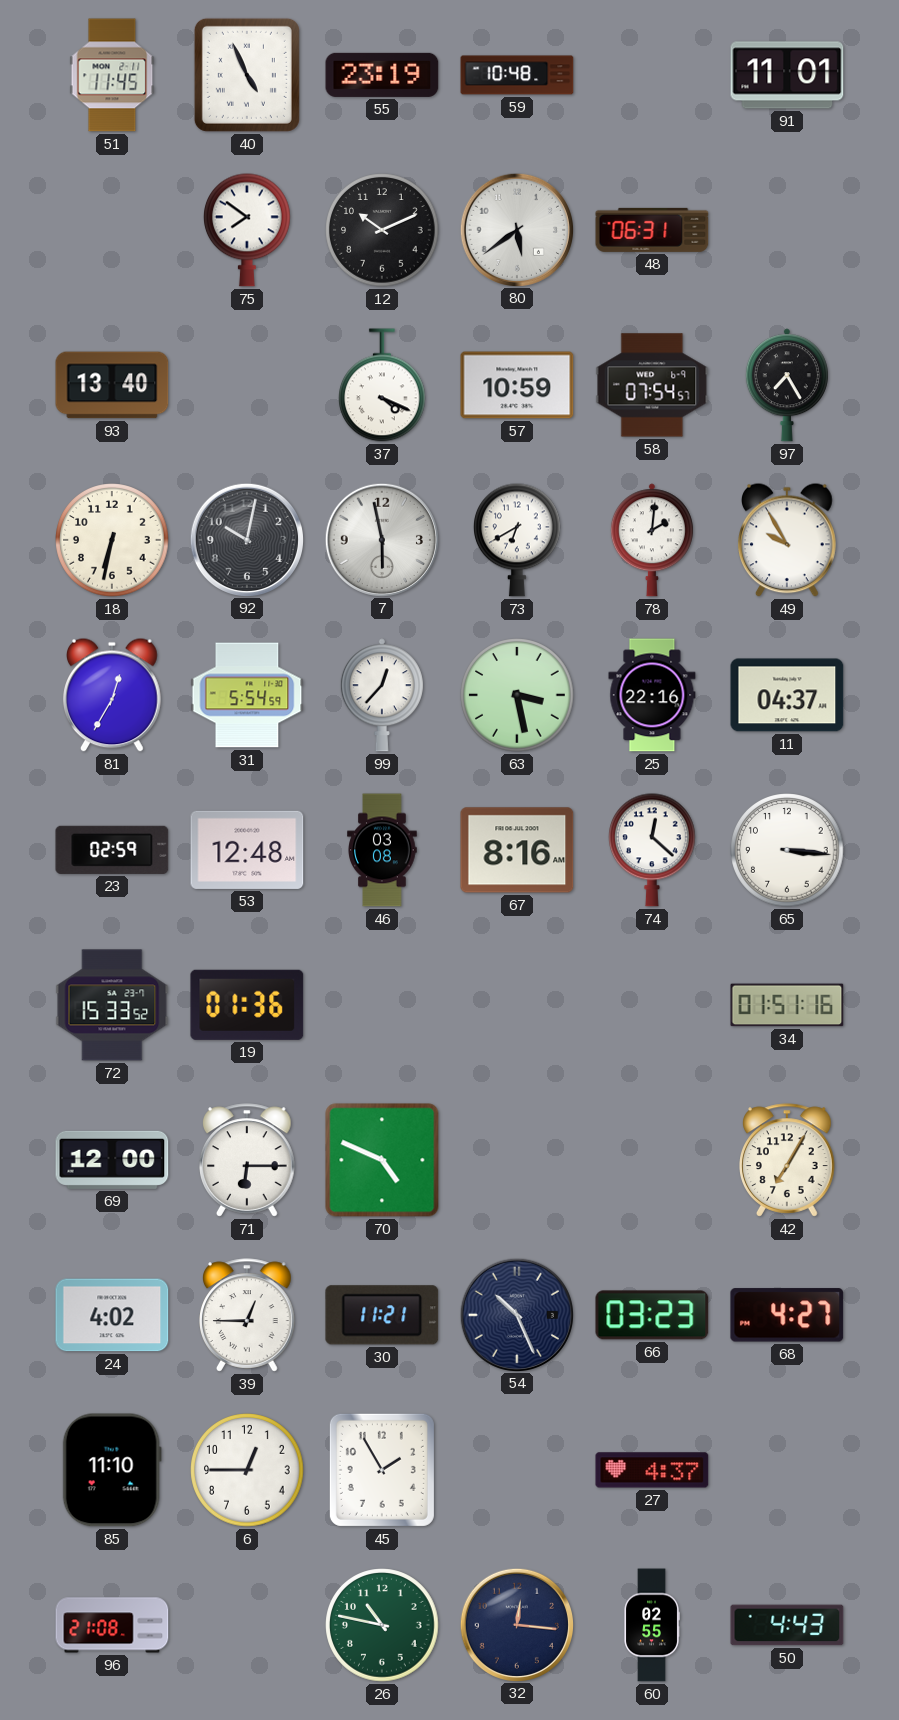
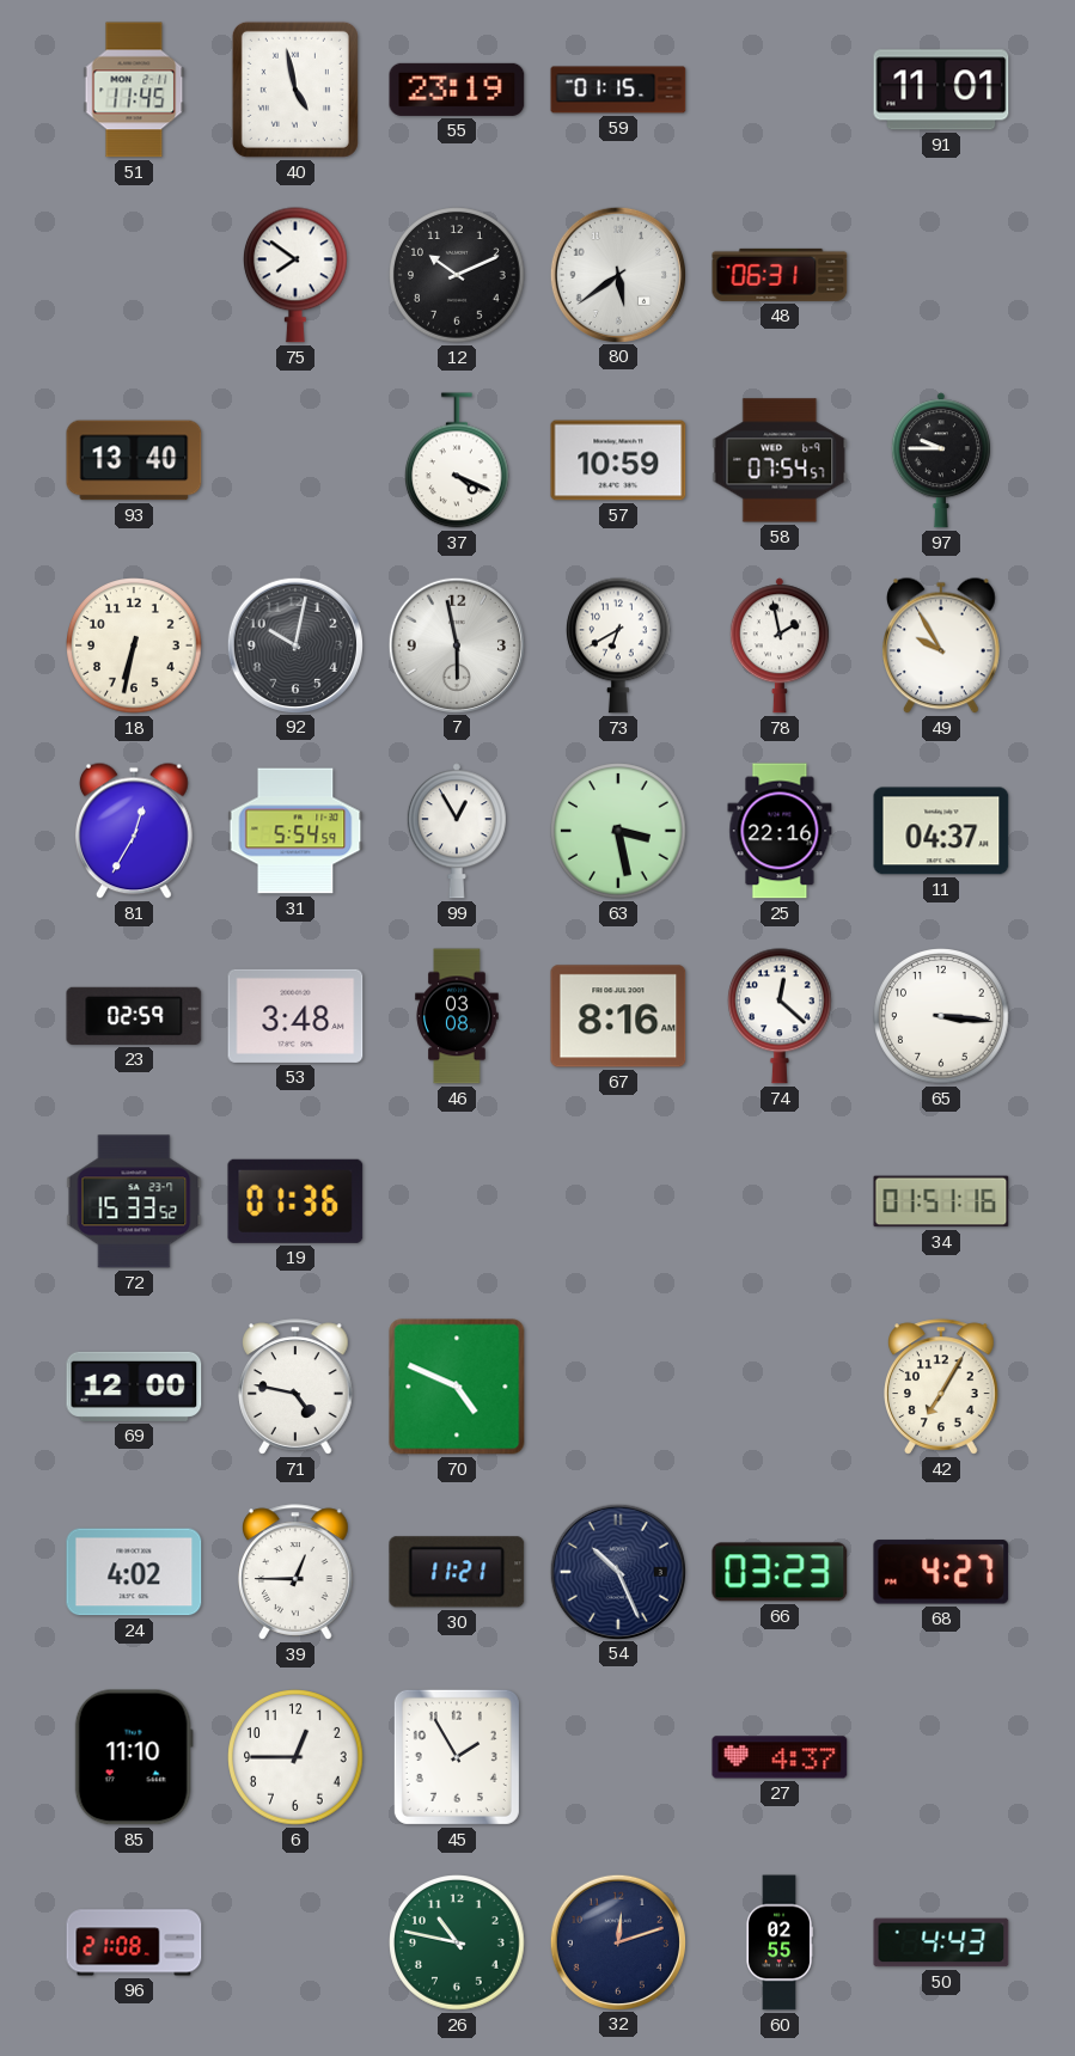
40: 4:56 -> 4:58
59: 10:48 -> 01:15
97: 7:25 -> 9:45
78: 2:01 -> 1:58
99: 12:37 -> 12:55
53: 12:48 -> 3:48
71: 6:15 -> 4:47
32: 12:16 -> 12:12
